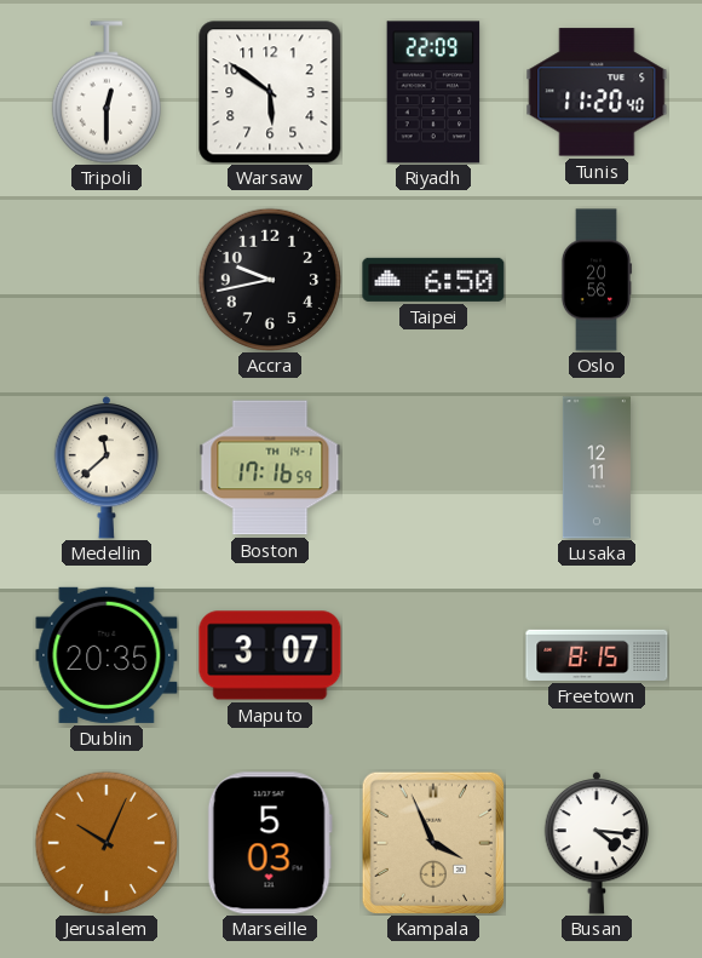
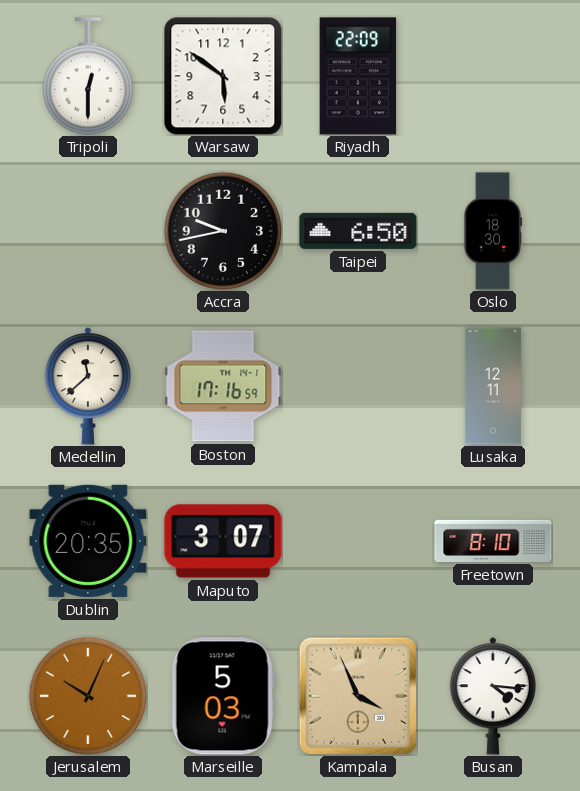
Tunis: 11:20 -> none
Oslo: 20:56 -> 18:30
Freetown: 8:15 -> 8:10
